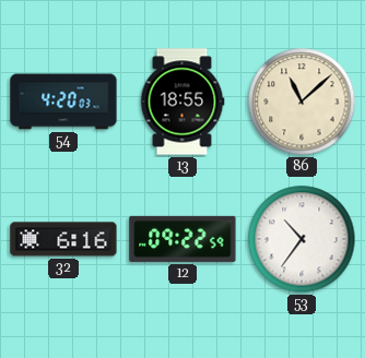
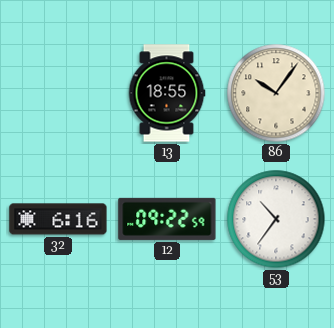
54: 4:20 -> none
86: 11:08 -> 10:06
